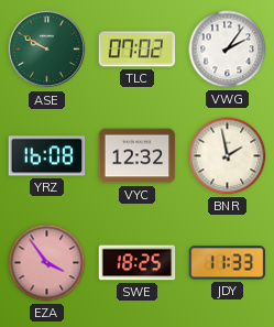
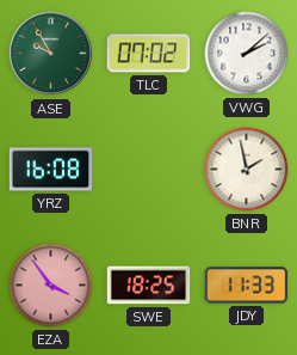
ASE: 9:50 -> 9:55
VWG: 2:06 -> 2:08
VYC: 12:32 -> none
